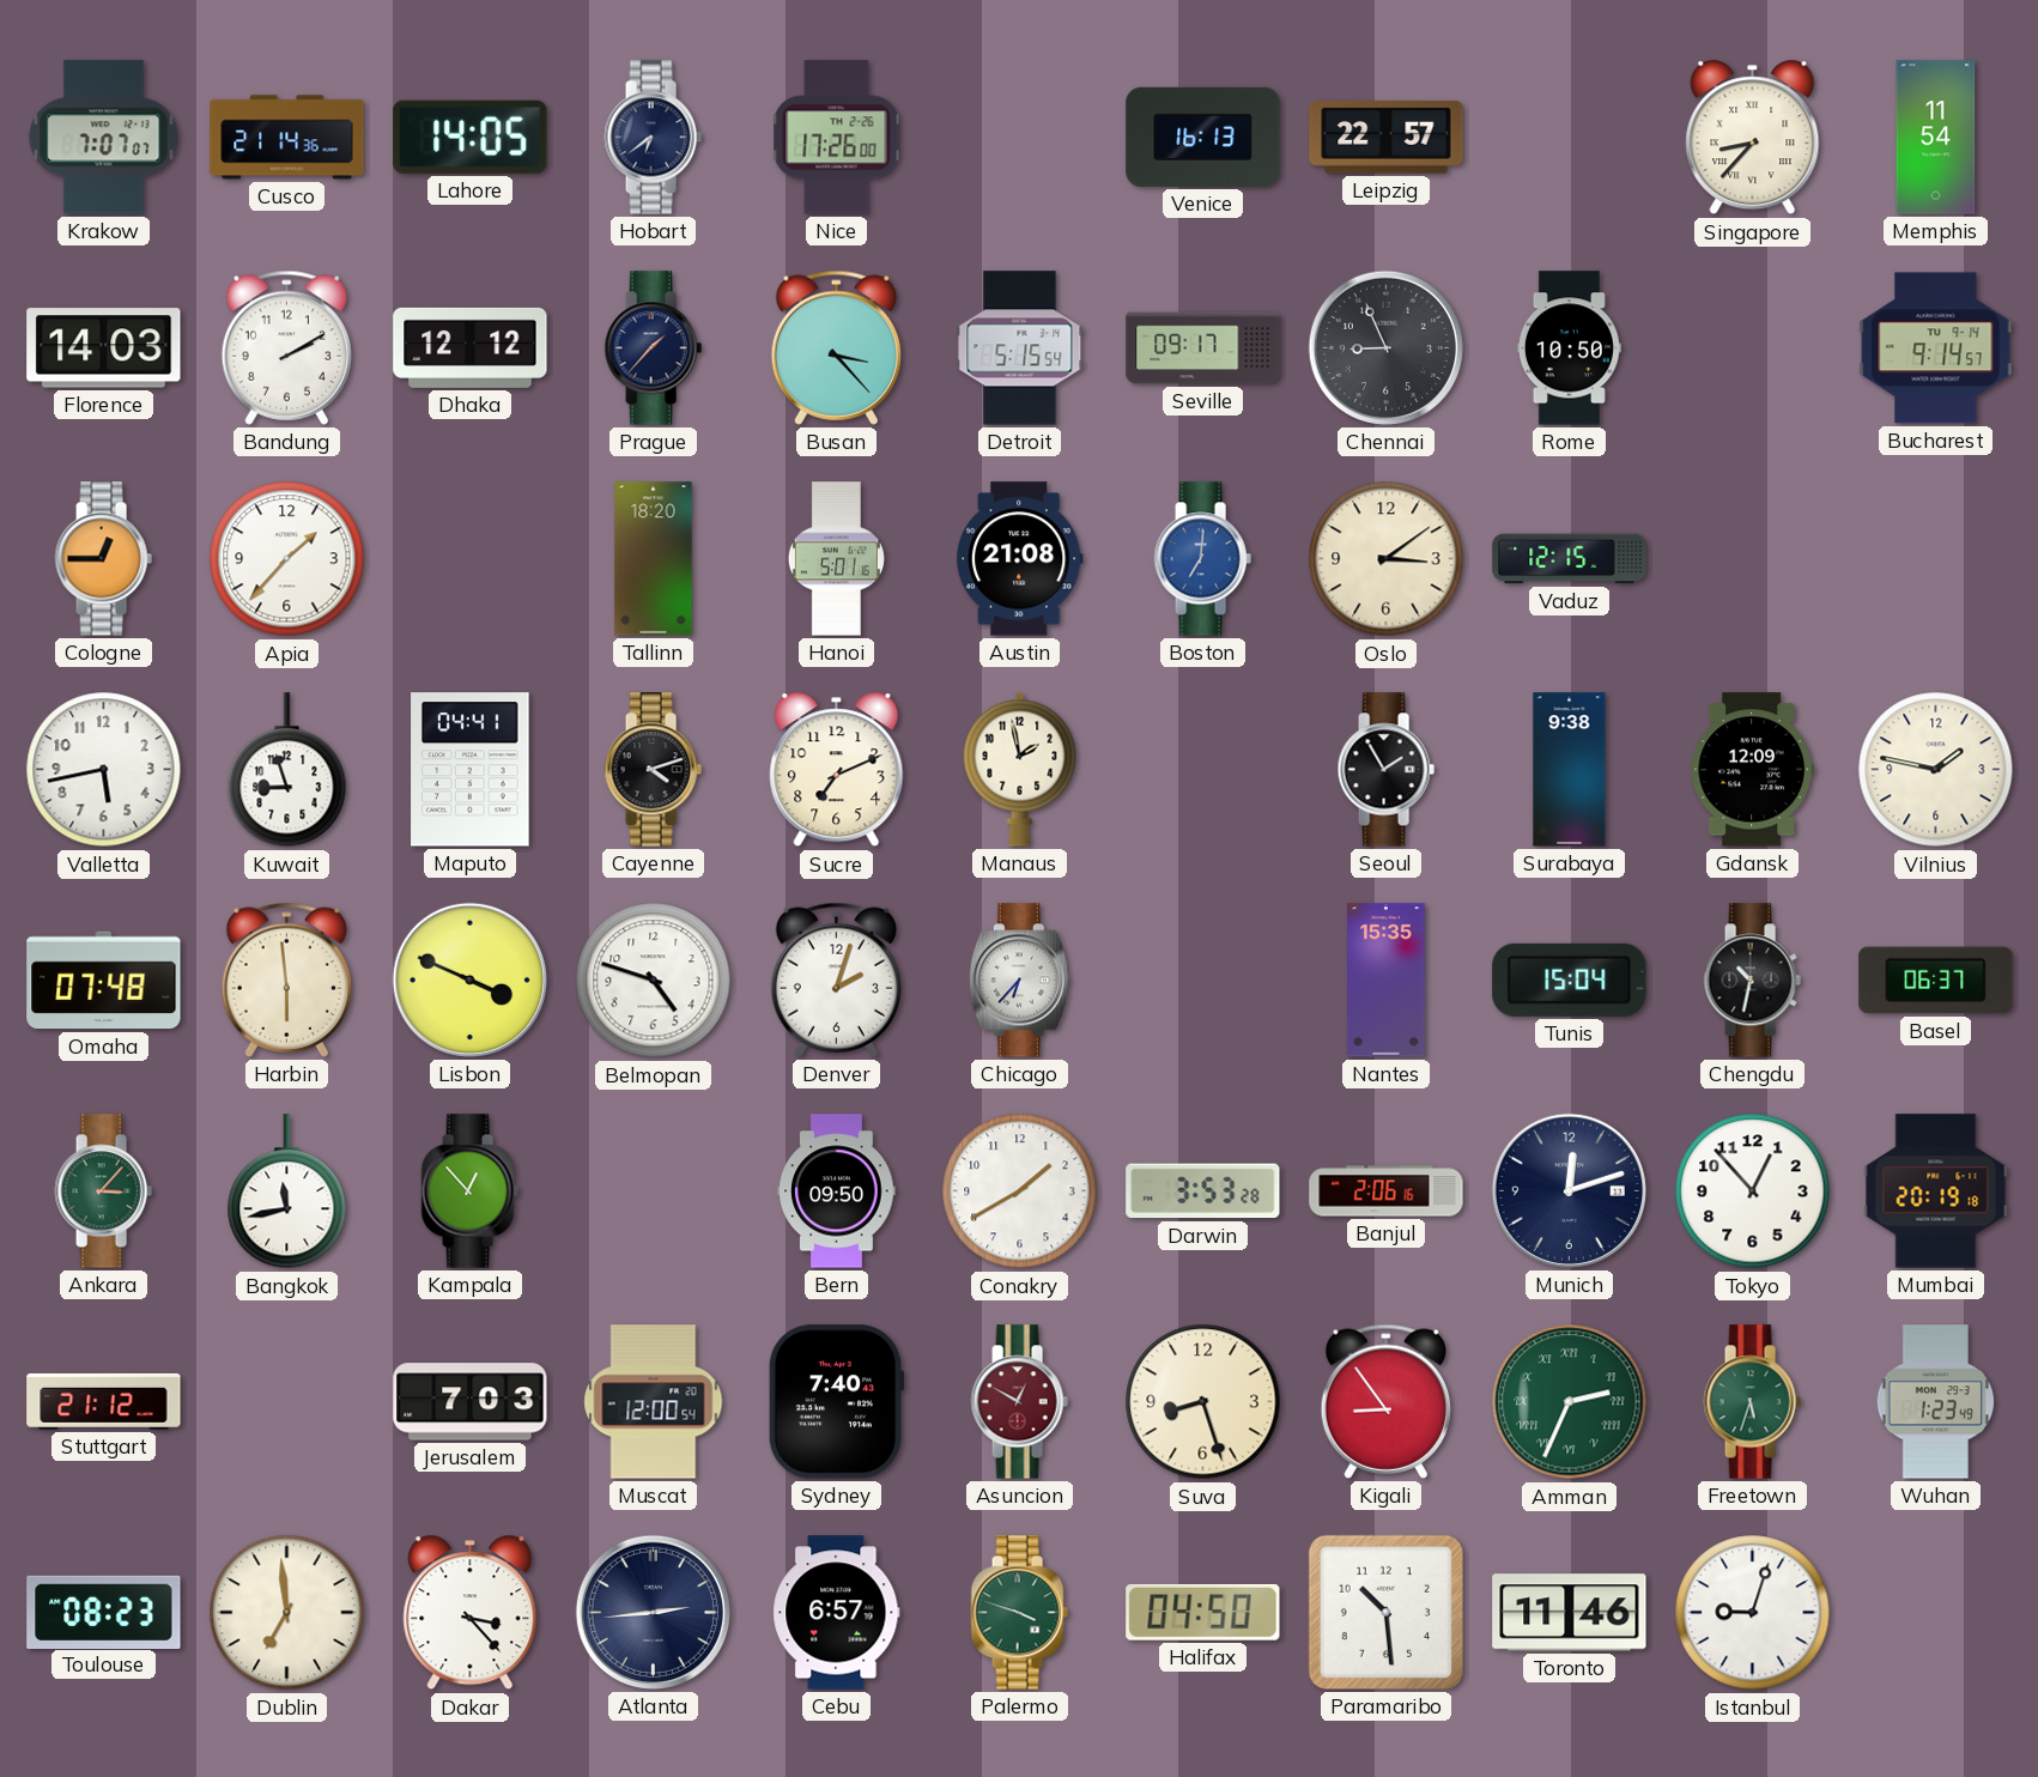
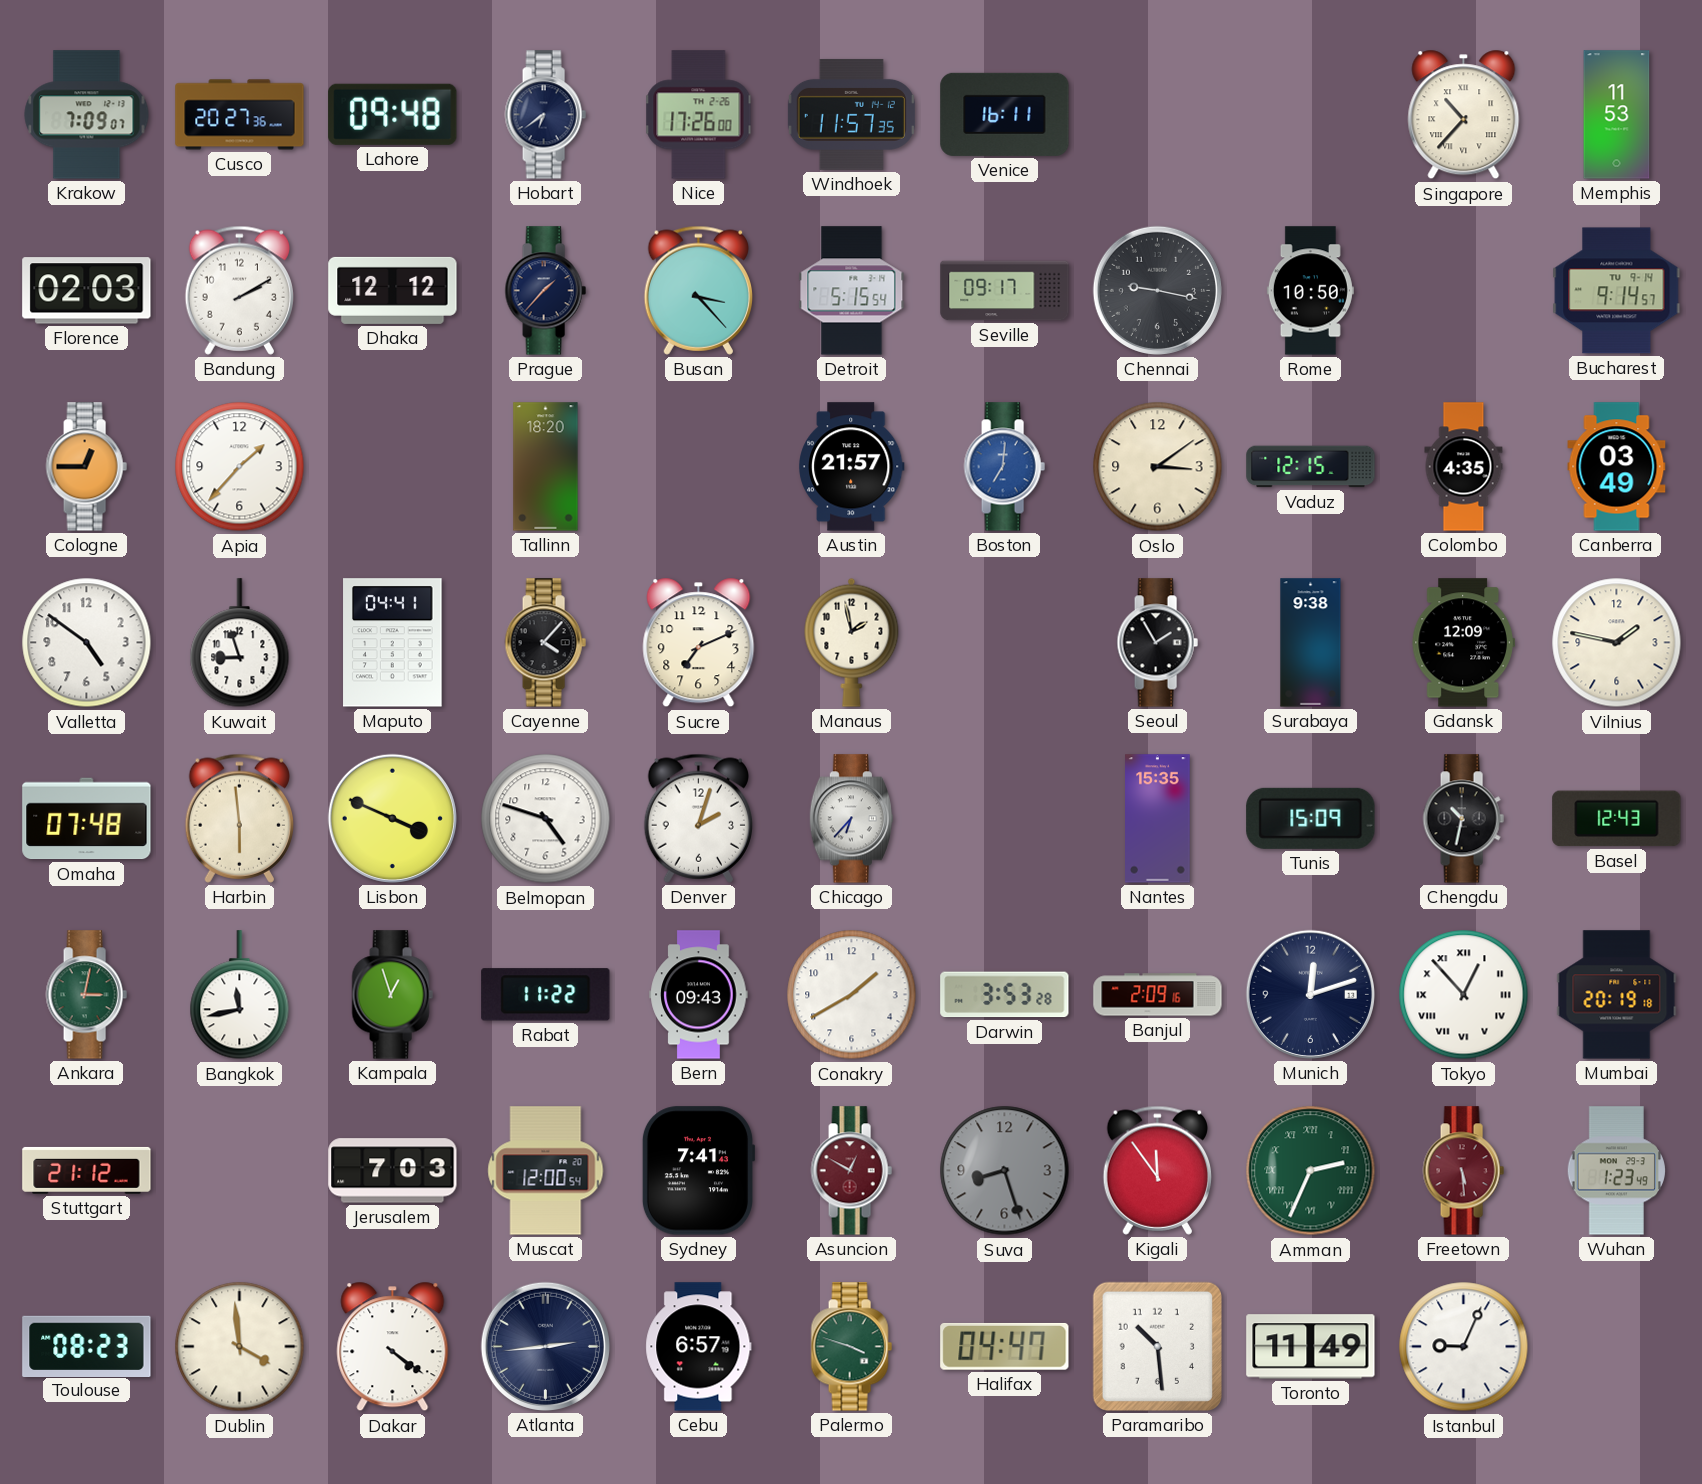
Krakow: 7:07 -> 7:09
Cusco: 21:14 -> 20:27
Lahore: 14:05 -> 09:48
Windhoek: none -> 11:57
Venice: 16:13 -> 16:11
Leipzig: 22:57 -> none
Singapore: 8:37 -> 10:37
Memphis: 11:54 -> 11:53
Florence: 14:03 -> 02:03
Chennai: 8:56 -> 9:17
Hanoi: 5:01 -> none
Austin: 21:08 -> 21:57
Colombo: none -> 4:35
Canberra: none -> 03:49
Valletta: 5:43 -> 4:51
Cayenne: 4:12 -> 4:07
Tunis: 15:04 -> 15:09
Basel: 06:37 -> 12:43
Ankara: 3:07 -> 3:02
Kampala: 12:53 -> 12:57
Rabat: none -> 11:22
Bern: 09:50 -> 09:43
Banjul: 2:06 -> 2:09
Tokyo numerals: Arabic -> Roman
Sydney: 7:40 -> 7:41
Suva dial: cream -> grey
Kigali: 8:54 -> 11:54
Freetown: 5:33 -> 5:29
Freetown dial: green -> burgundy
Dublin: 6:59 -> 3:59
Dakar: 3:23 -> 4:21
Halifax: 04:50 -> 04:47
Toronto: 11:46 -> 11:49
Istanbul: 9:03 -> 9:04
